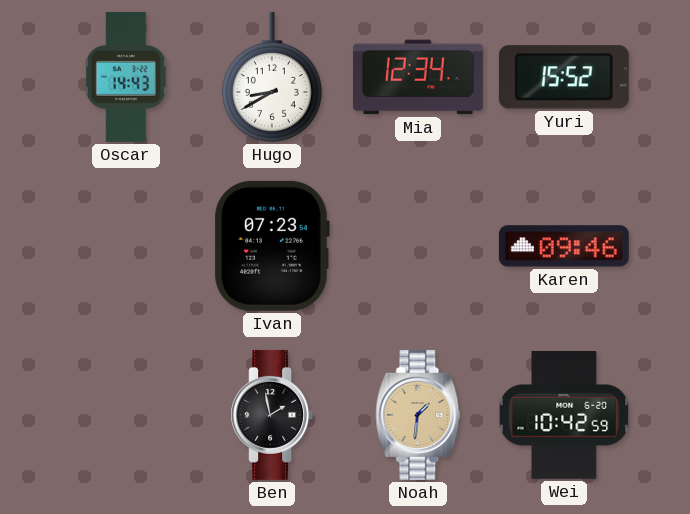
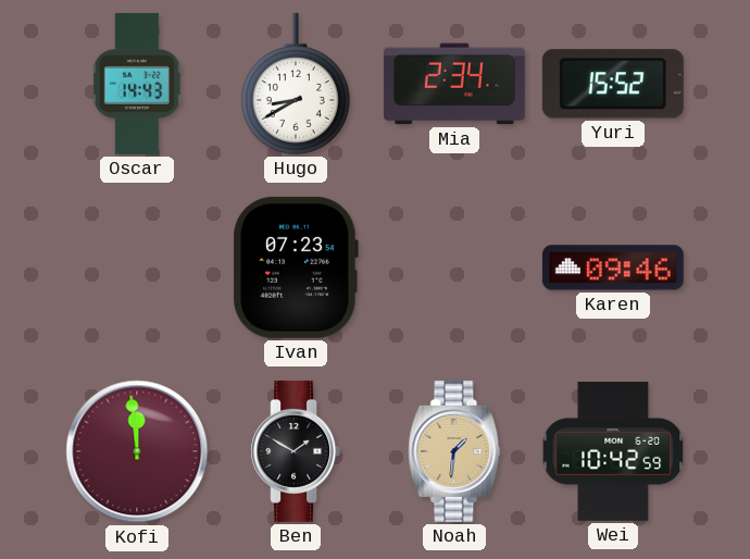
Mia: 12:34 -> 2:34
Kofi: none -> 11:59
Ben: 1:58 -> 1:50
